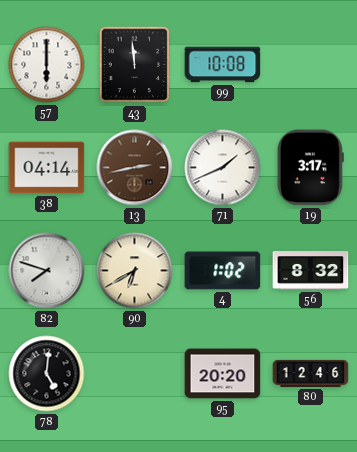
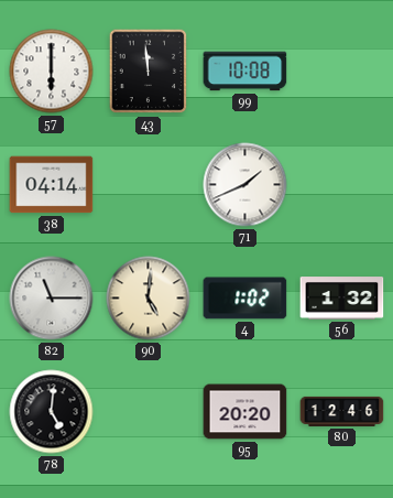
13: 2:43 -> none
19: 3:17 -> none
82: 7:48 -> 11:15
90: 6:40 -> 5:01
56: 8:32 -> 1:32
